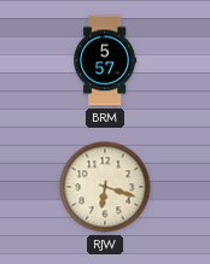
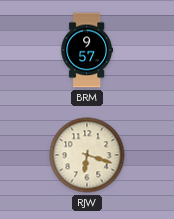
BRM: 5:57 -> 9:57
